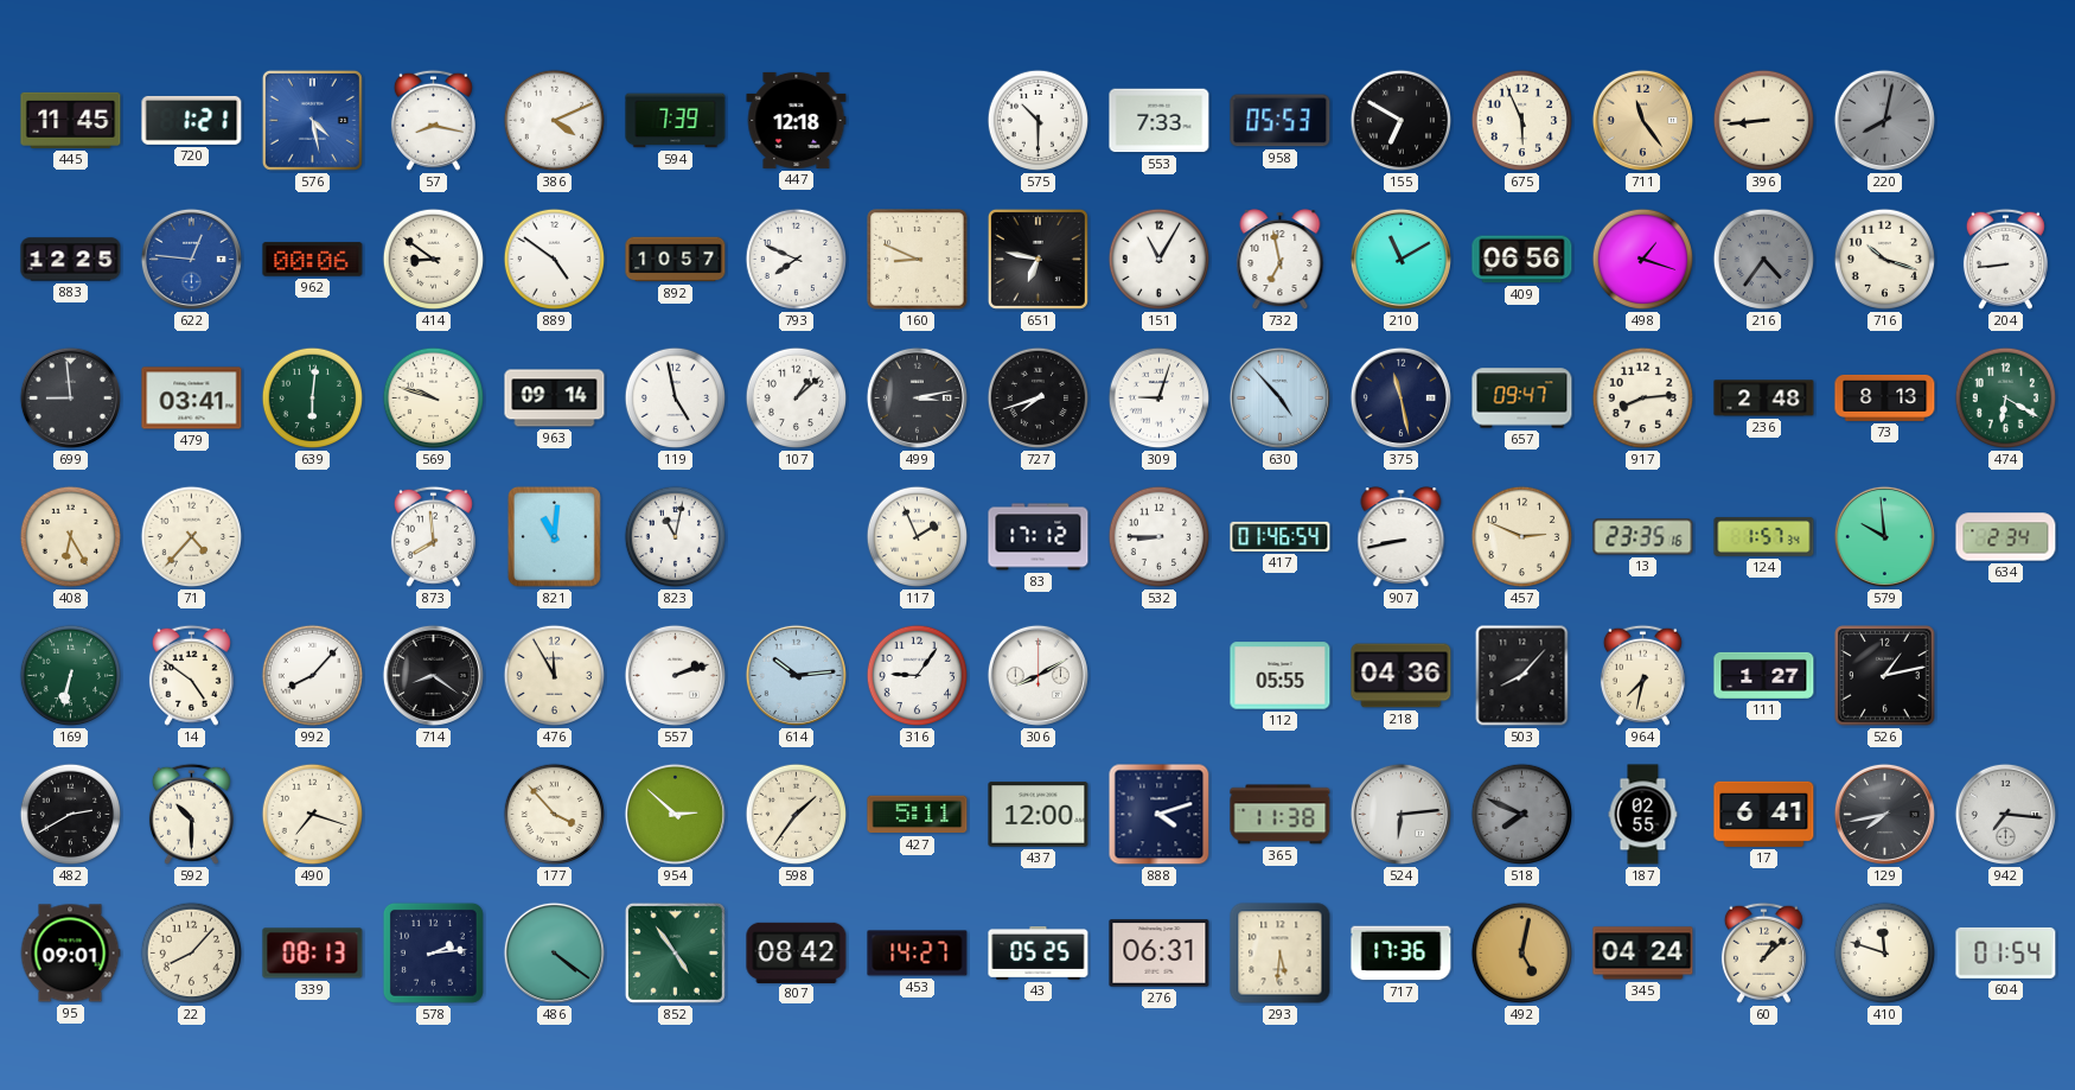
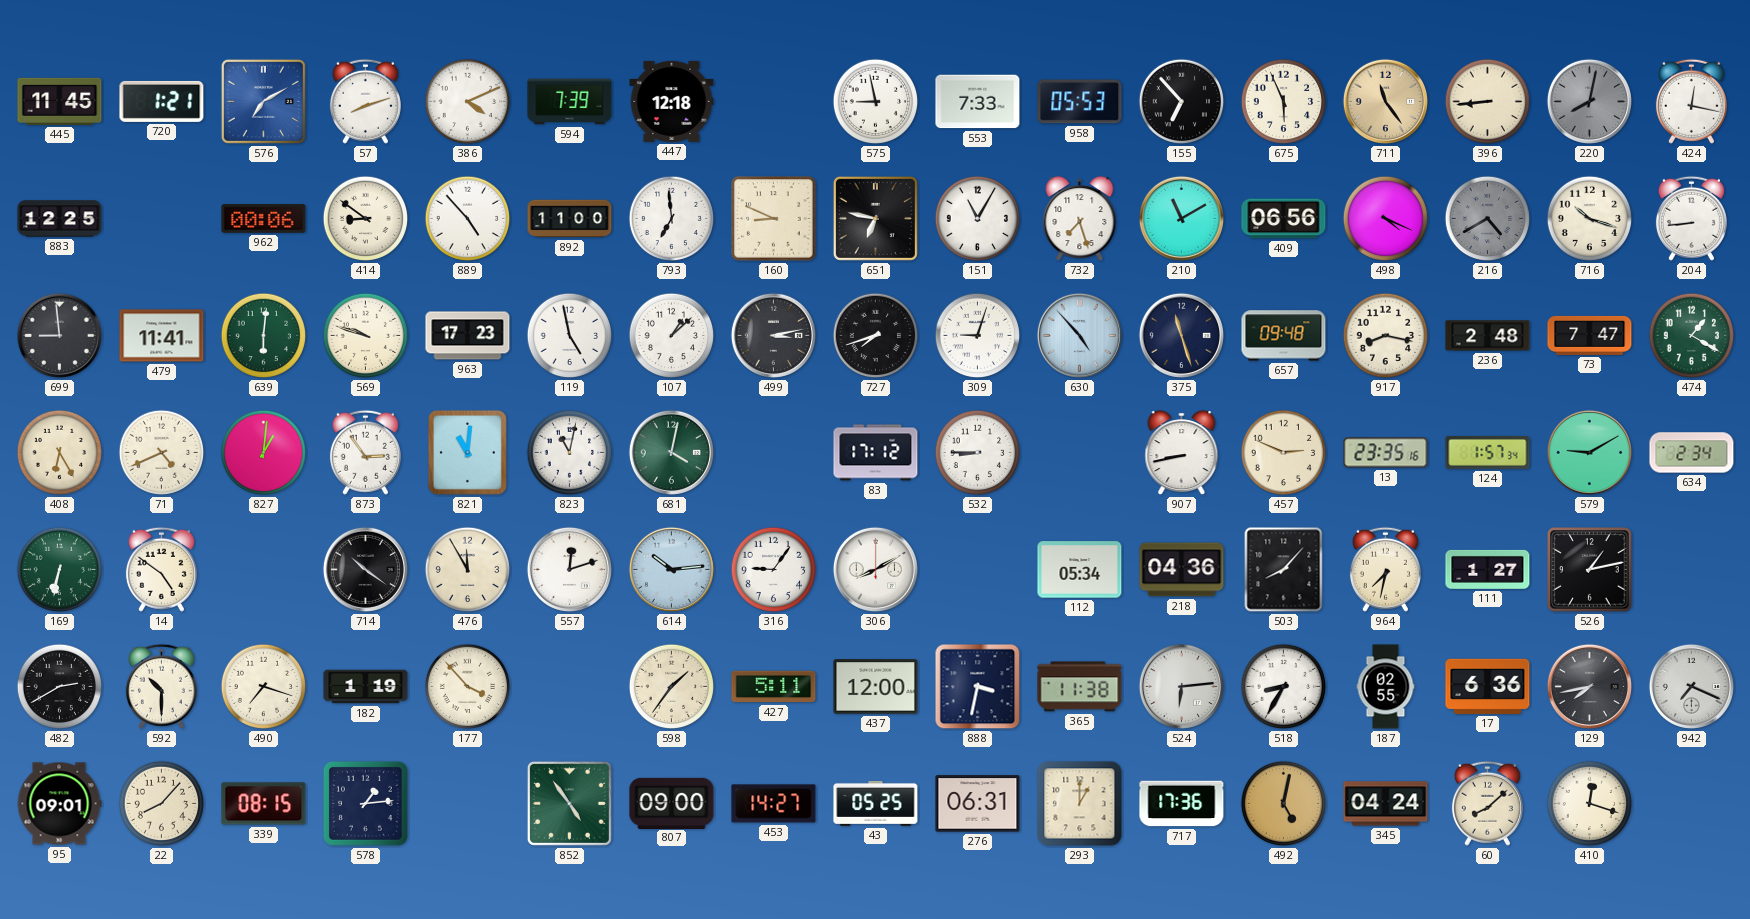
576: 4:28 -> 7:10
57: 8:17 -> 8:12
575: 10:30 -> 8:58
155: 6:50 -> 6:53
424: none -> 12:17
622: 12:46 -> none
889: 4:51 -> 4:53
892: 10:57 -> 11:00
793: 7:49 -> 6:59
732: 6:58 -> 7:27
498: 1:18 -> 4:19
216: 4:36 -> 4:40
479: 03:41 -> 11:41
963: 09:14 -> 17:23
375: 11:28 -> 11:27
657: 09:47 -> 09:48
917: 8:14 -> 8:17
73: 8:13 -> 7:47
474: 6:20 -> 1:20
71: 4:37 -> 4:41
827: none -> 1:01
873: 7:59 -> 2:54
681: none -> 4:02
117: 1:56 -> none
417: 01:46 -> none
579: 9:59 -> 9:10
992: 8:07 -> none
714: 8:21 -> 10:21
557: 2:12 -> 12:12
112: 05:55 -> 05:34
182: none -> 1:19
954: 2:52 -> none
888: 4:12 -> 3:32
518: 7:49 -> 8:35
518 dial: grey -> white
17: 6:41 -> 6:36
942: 7:16 -> 7:19
339: 08:13 -> 08:15
578: 2:14 -> 1:14
486: 4:21 -> none
807: 08:42 -> 09:00
293: 5:31 -> 1:00
60: 1:08 -> 8:08
410: 11:48 -> 12:18
604: 01:54 -> none
